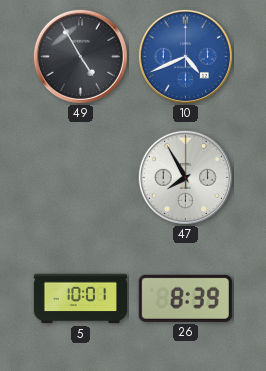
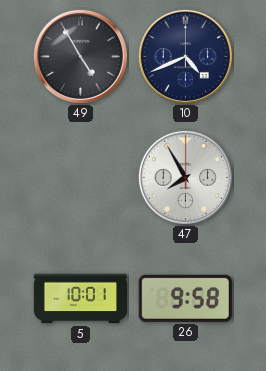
10 dial: blue -> navy
26: 8:39 -> 9:58
